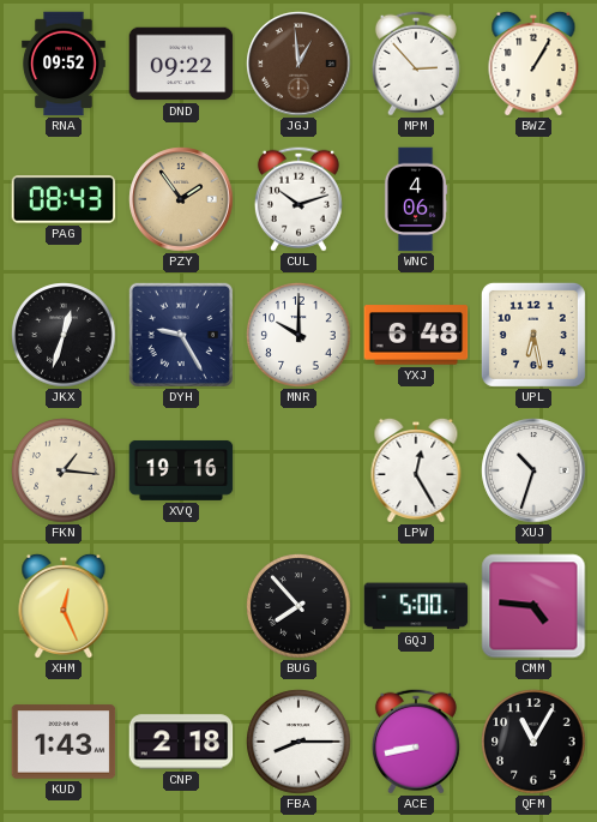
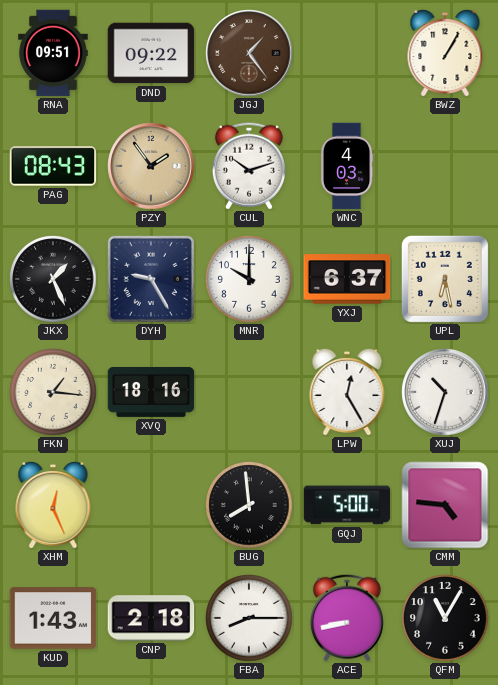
RNA: 09:52 -> 09:51
JGJ: 12:59 -> 1:24
MPM: 2:53 -> none
WNC: 4:06 -> 4:03
JKX: 12:33 -> 1:26
YXJ: 6:48 -> 6:37
XVQ: 19:16 -> 18:16
BUG: 7:53 -> 7:59
